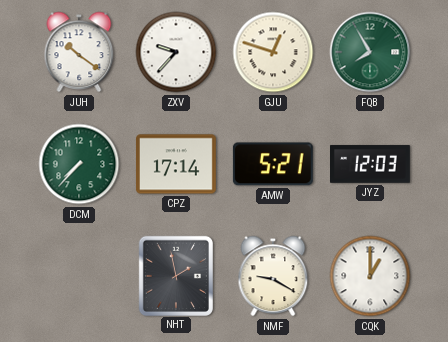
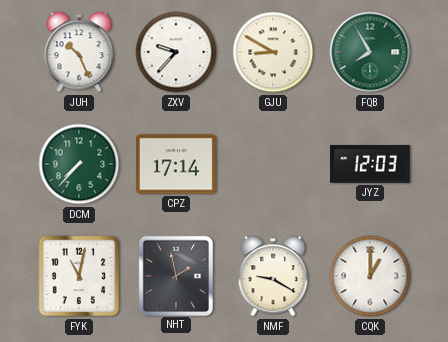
JUH: 10:21 -> 10:26
GJU: 12:48 -> 8:50
AMW: 5:21 -> none
FYK: none -> 11:02
